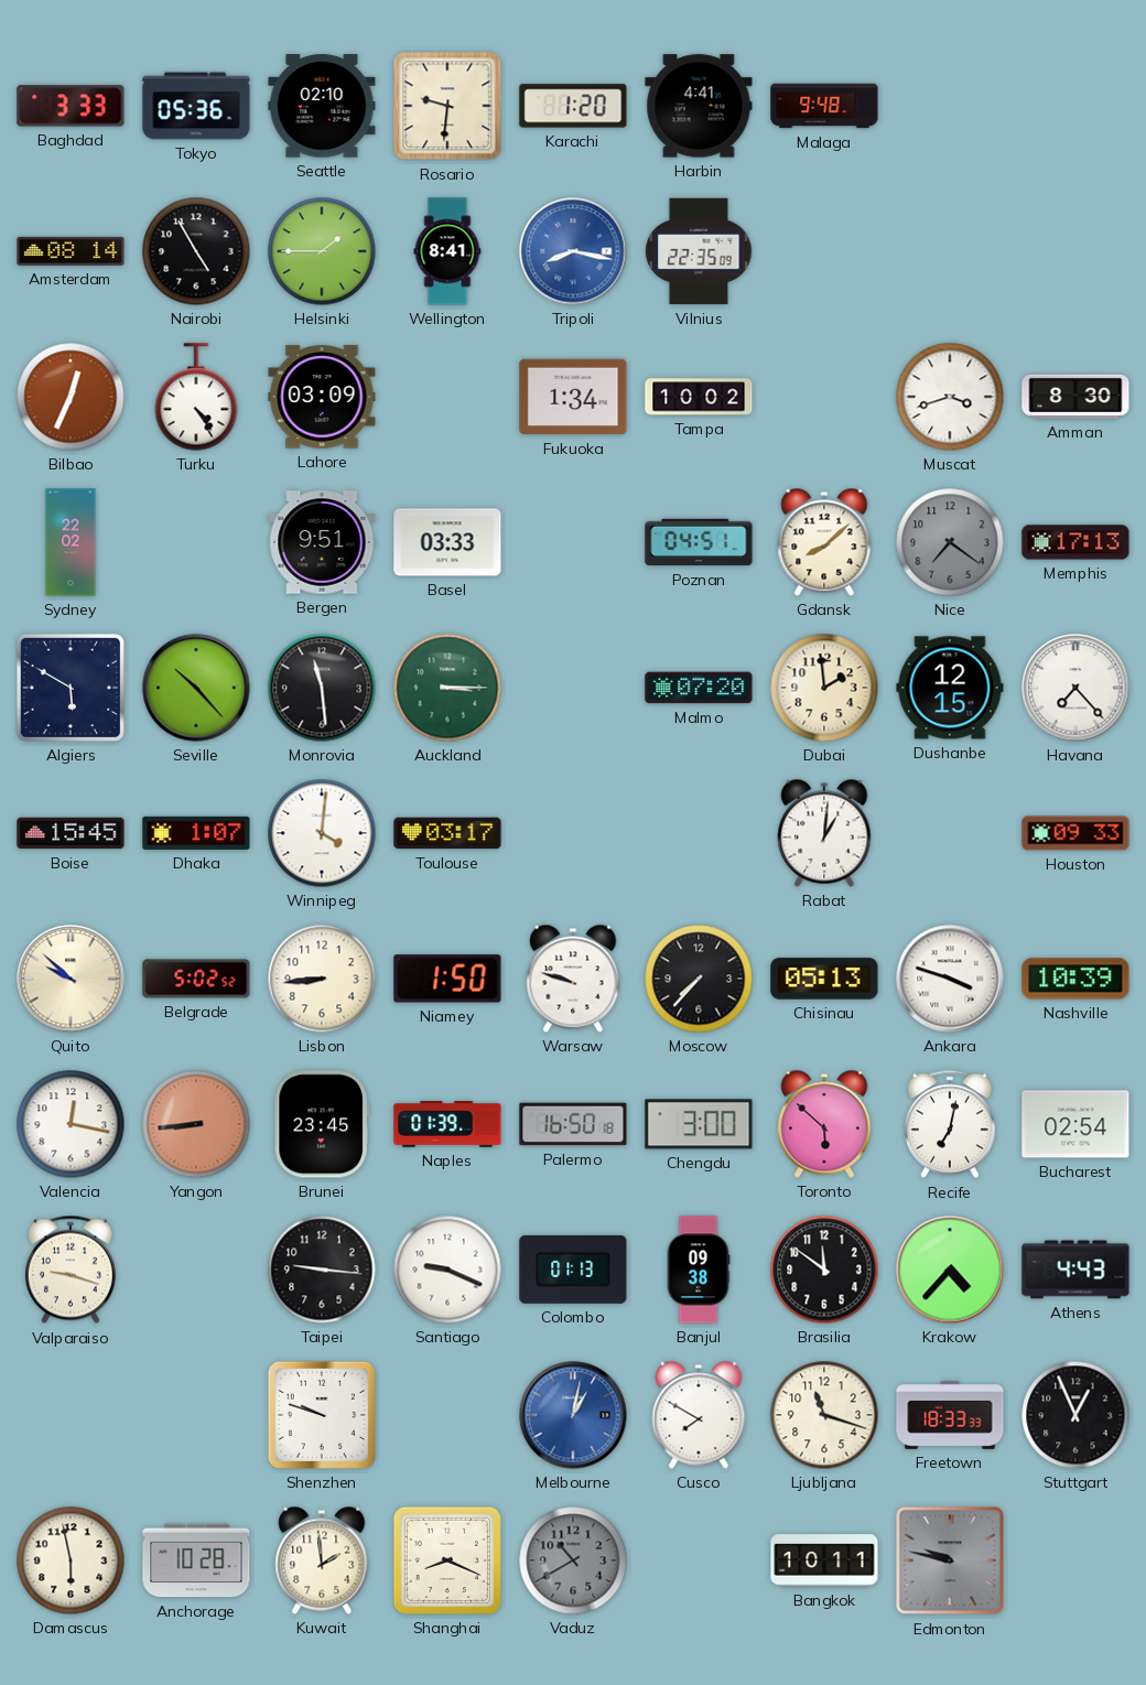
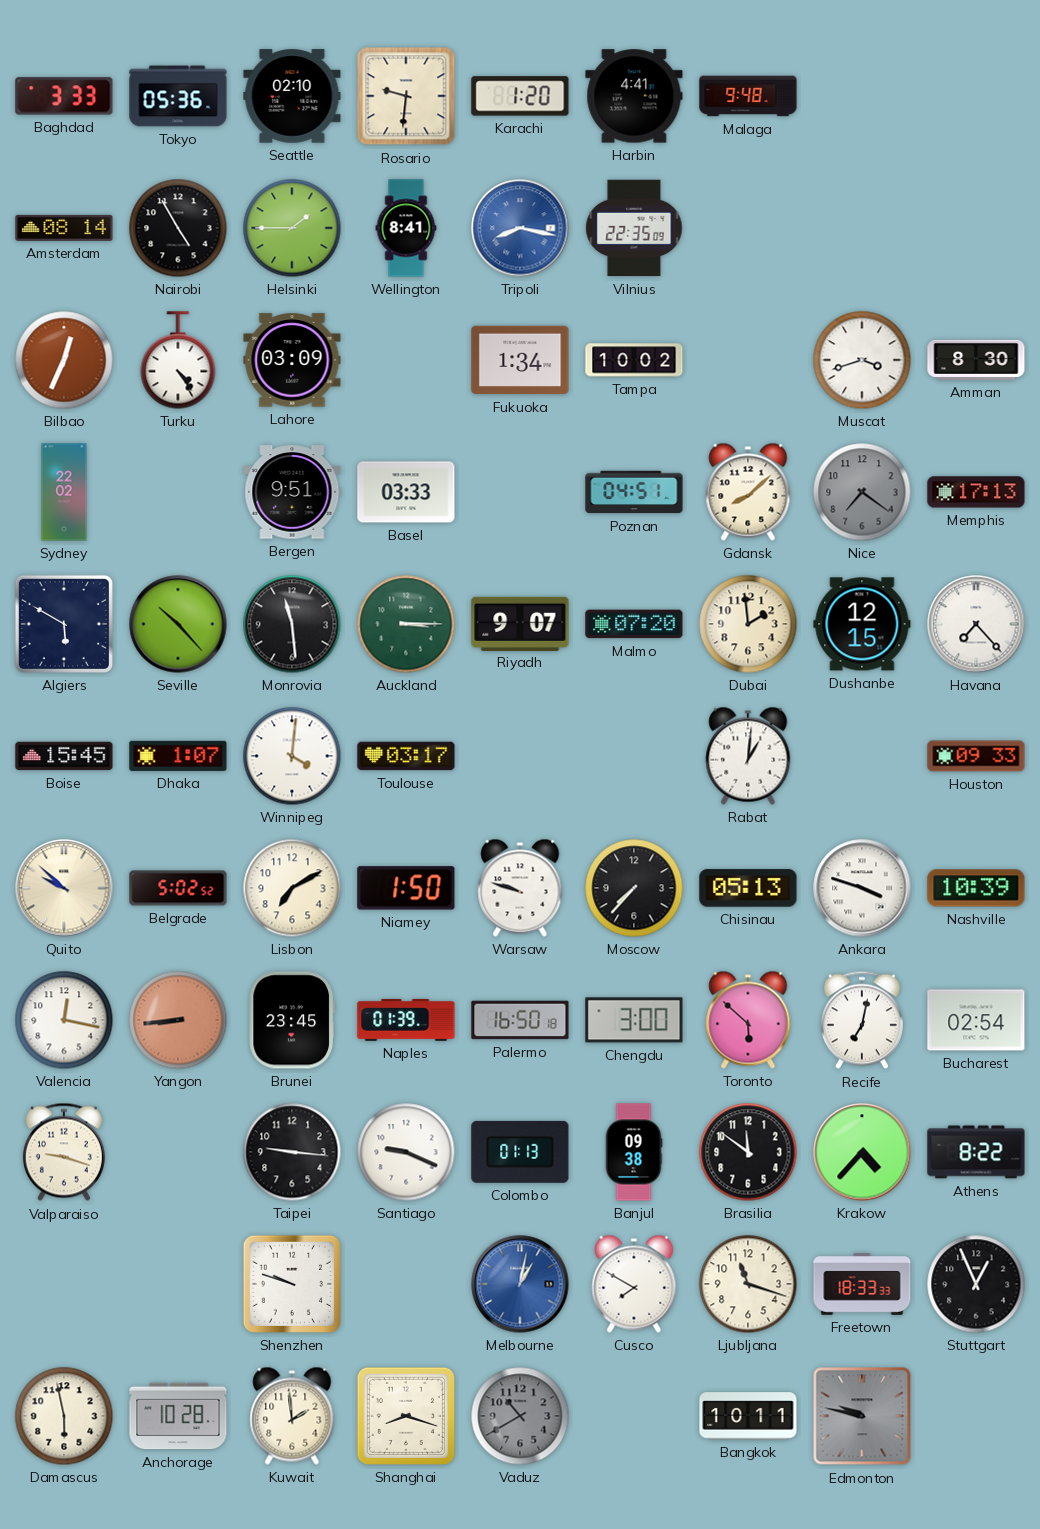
Riyadh: none -> 9:07
Lisbon: 8:44 -> 7:10
Athens: 4:43 -> 8:22
Shanghai: 8:19 -> 8:18
